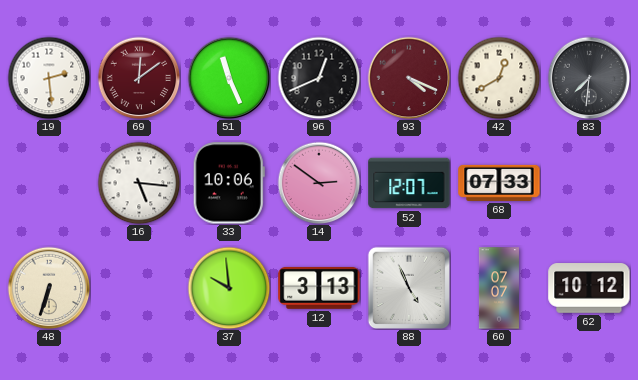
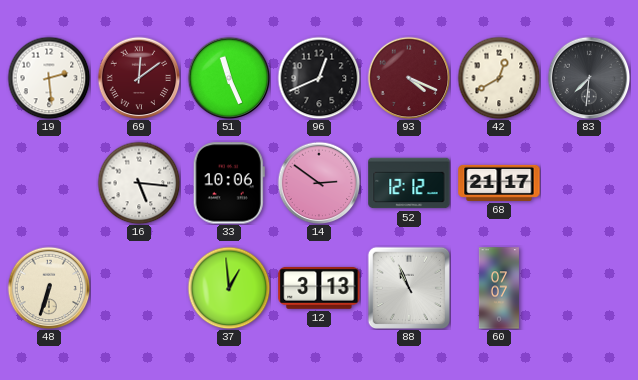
52: 12:07 -> 12:12
68: 07:33 -> 21:17
37: 9:59 -> 12:59
88: 4:56 -> 10:56
62: 10:12 -> none
